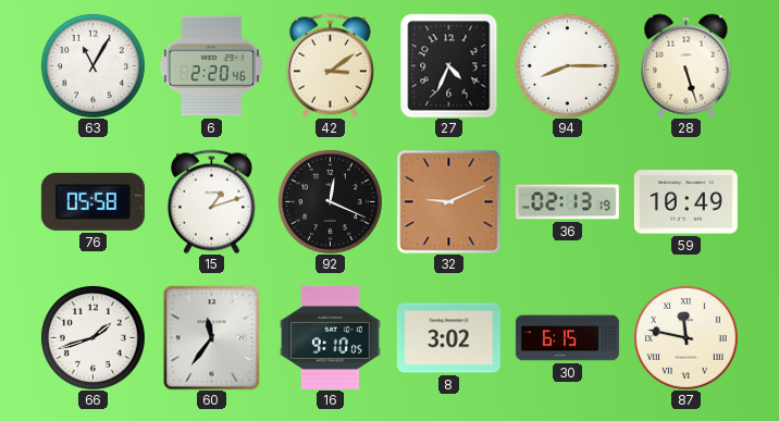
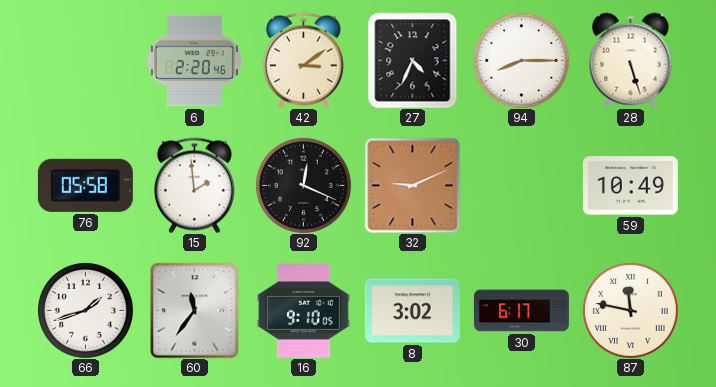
63: 11:05 -> none
15: 1:12 -> 1:59
36: 02:13 -> none
30: 6:15 -> 6:17
